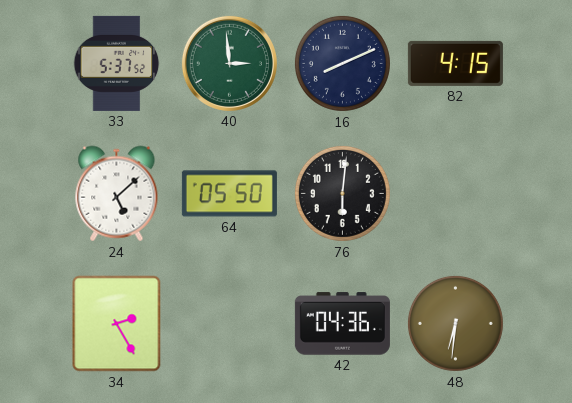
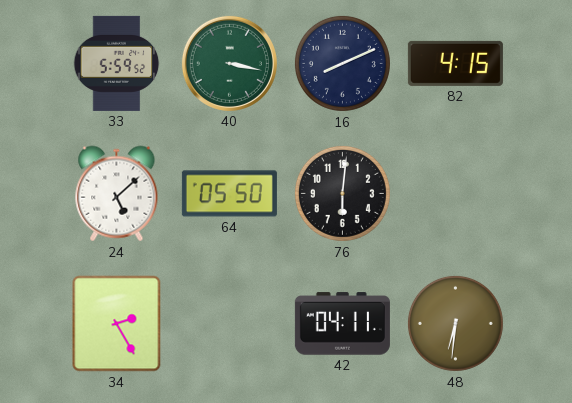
33: 5:37 -> 5:59
40: 2:59 -> 3:17
42: 04:36 -> 04:11
